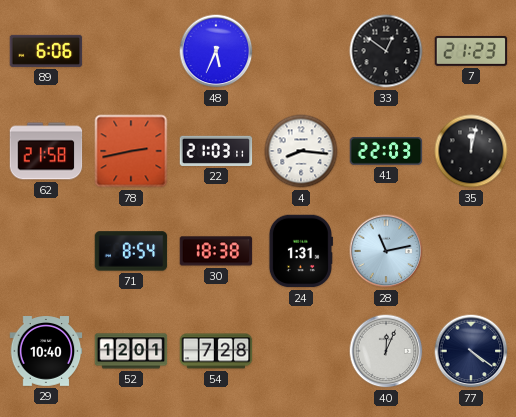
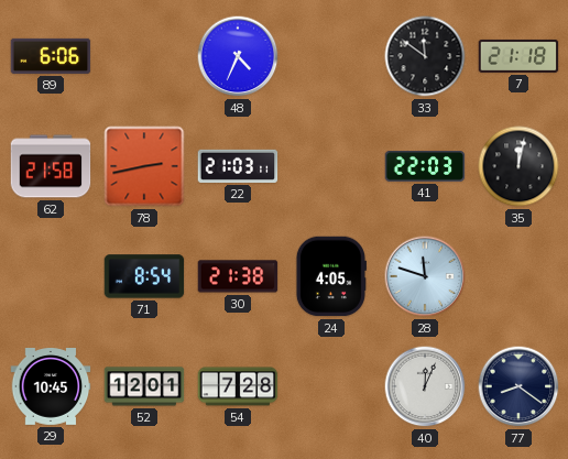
48: 5:34 -> 4:34
33: 12:51 -> 11:51
7: 21:23 -> 21:18
4: 8:16 -> none
30: 18:38 -> 21:38
24: 1:31 -> 4:05
28: 11:13 -> 11:48
29: 10:40 -> 10:45
77: 4:21 -> 8:21
